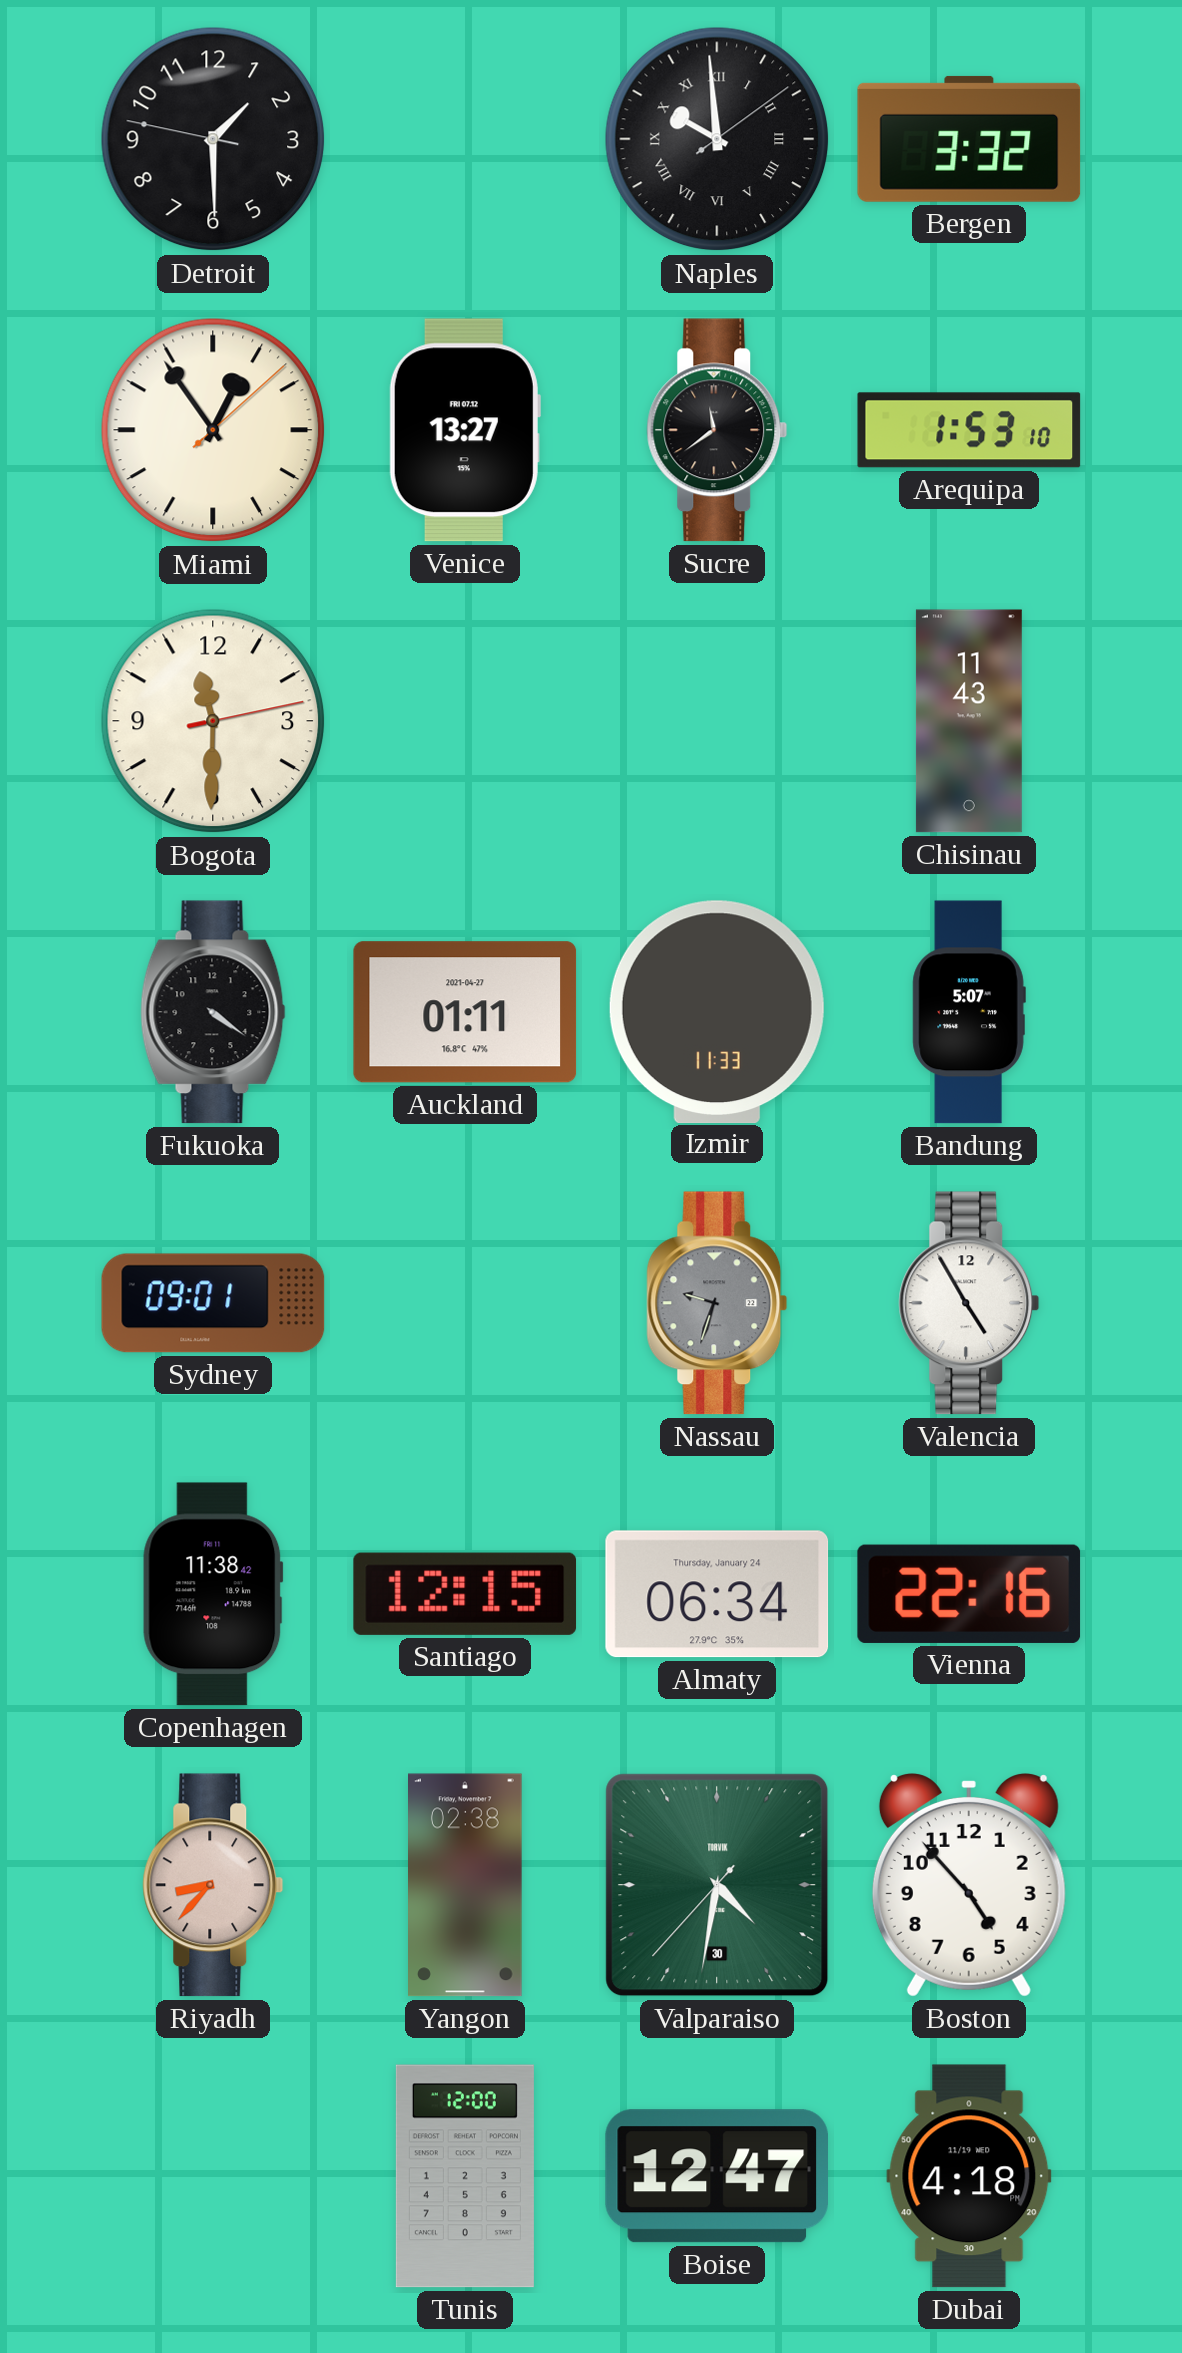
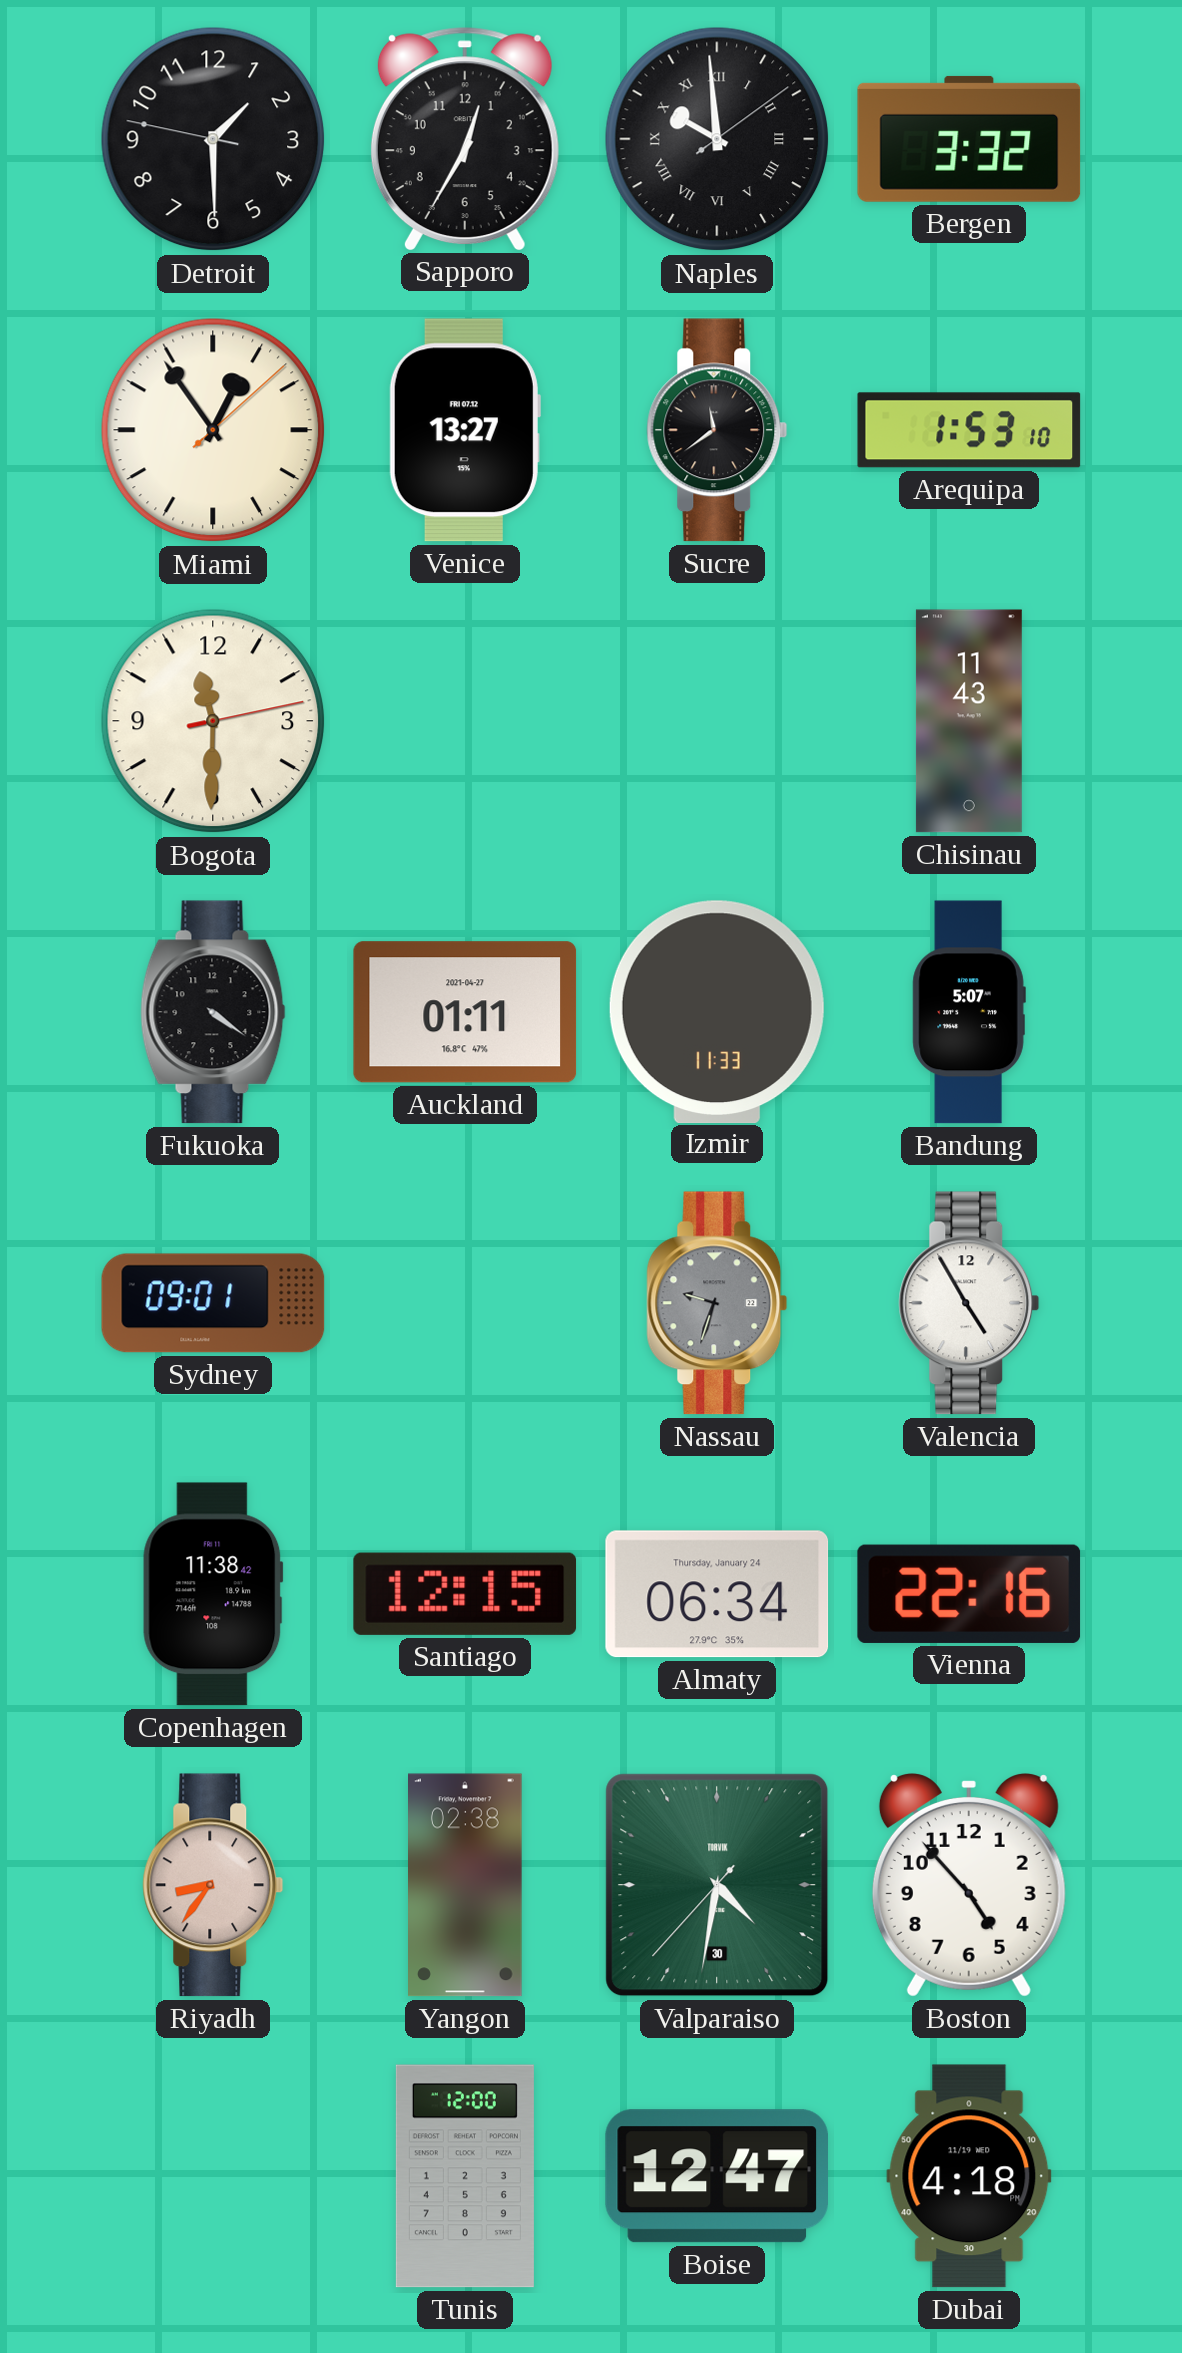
Sapporo: none -> 12:35
Riyadh: 8:37 -> 8:36
